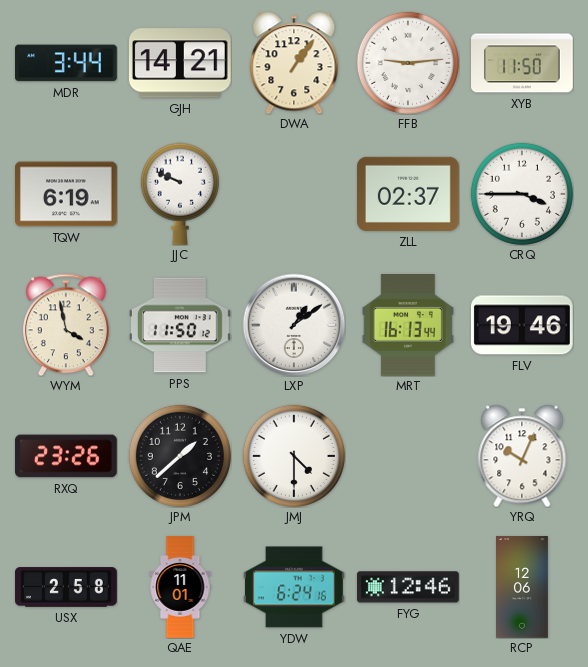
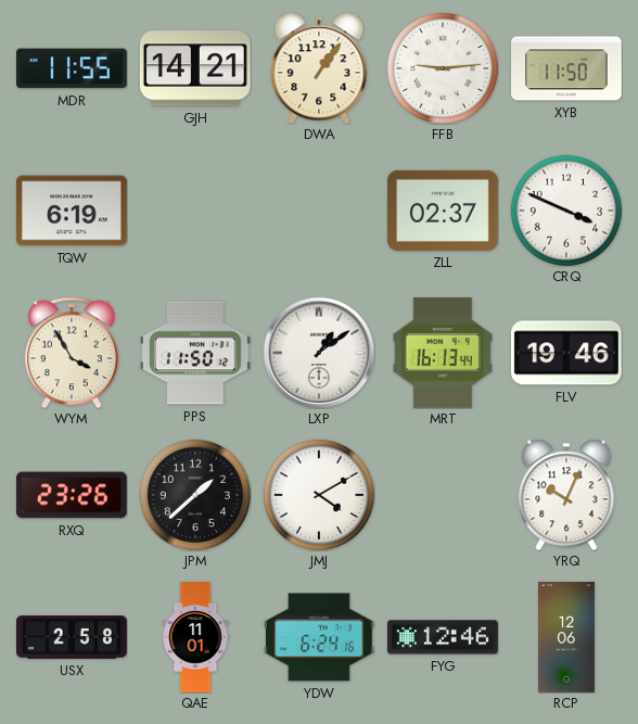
MDR: 3:44 -> 11:55
JJC: 9:49 -> none
CRQ: 3:45 -> 3:49
WYM: 3:58 -> 3:55
JMJ: 4:30 -> 4:10
